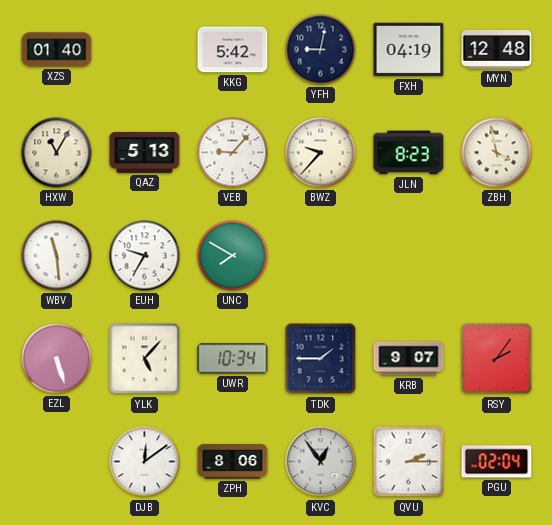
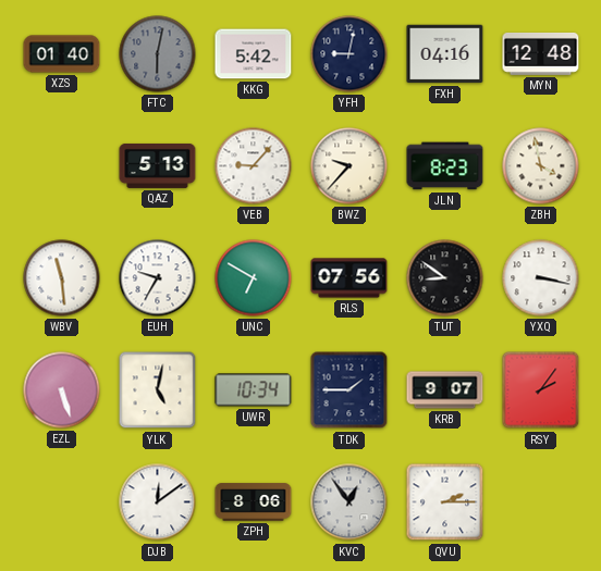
FTC: none -> 6:02
FXH: 04:19 -> 04:16
HXW: 11:05 -> none
UNC: 7:50 -> 6:50
RLS: none -> 07:56
TUT: none -> 8:51
YXQ: none -> 3:17
YLK: 5:07 -> 5:02
PGU: 02:04 -> none
